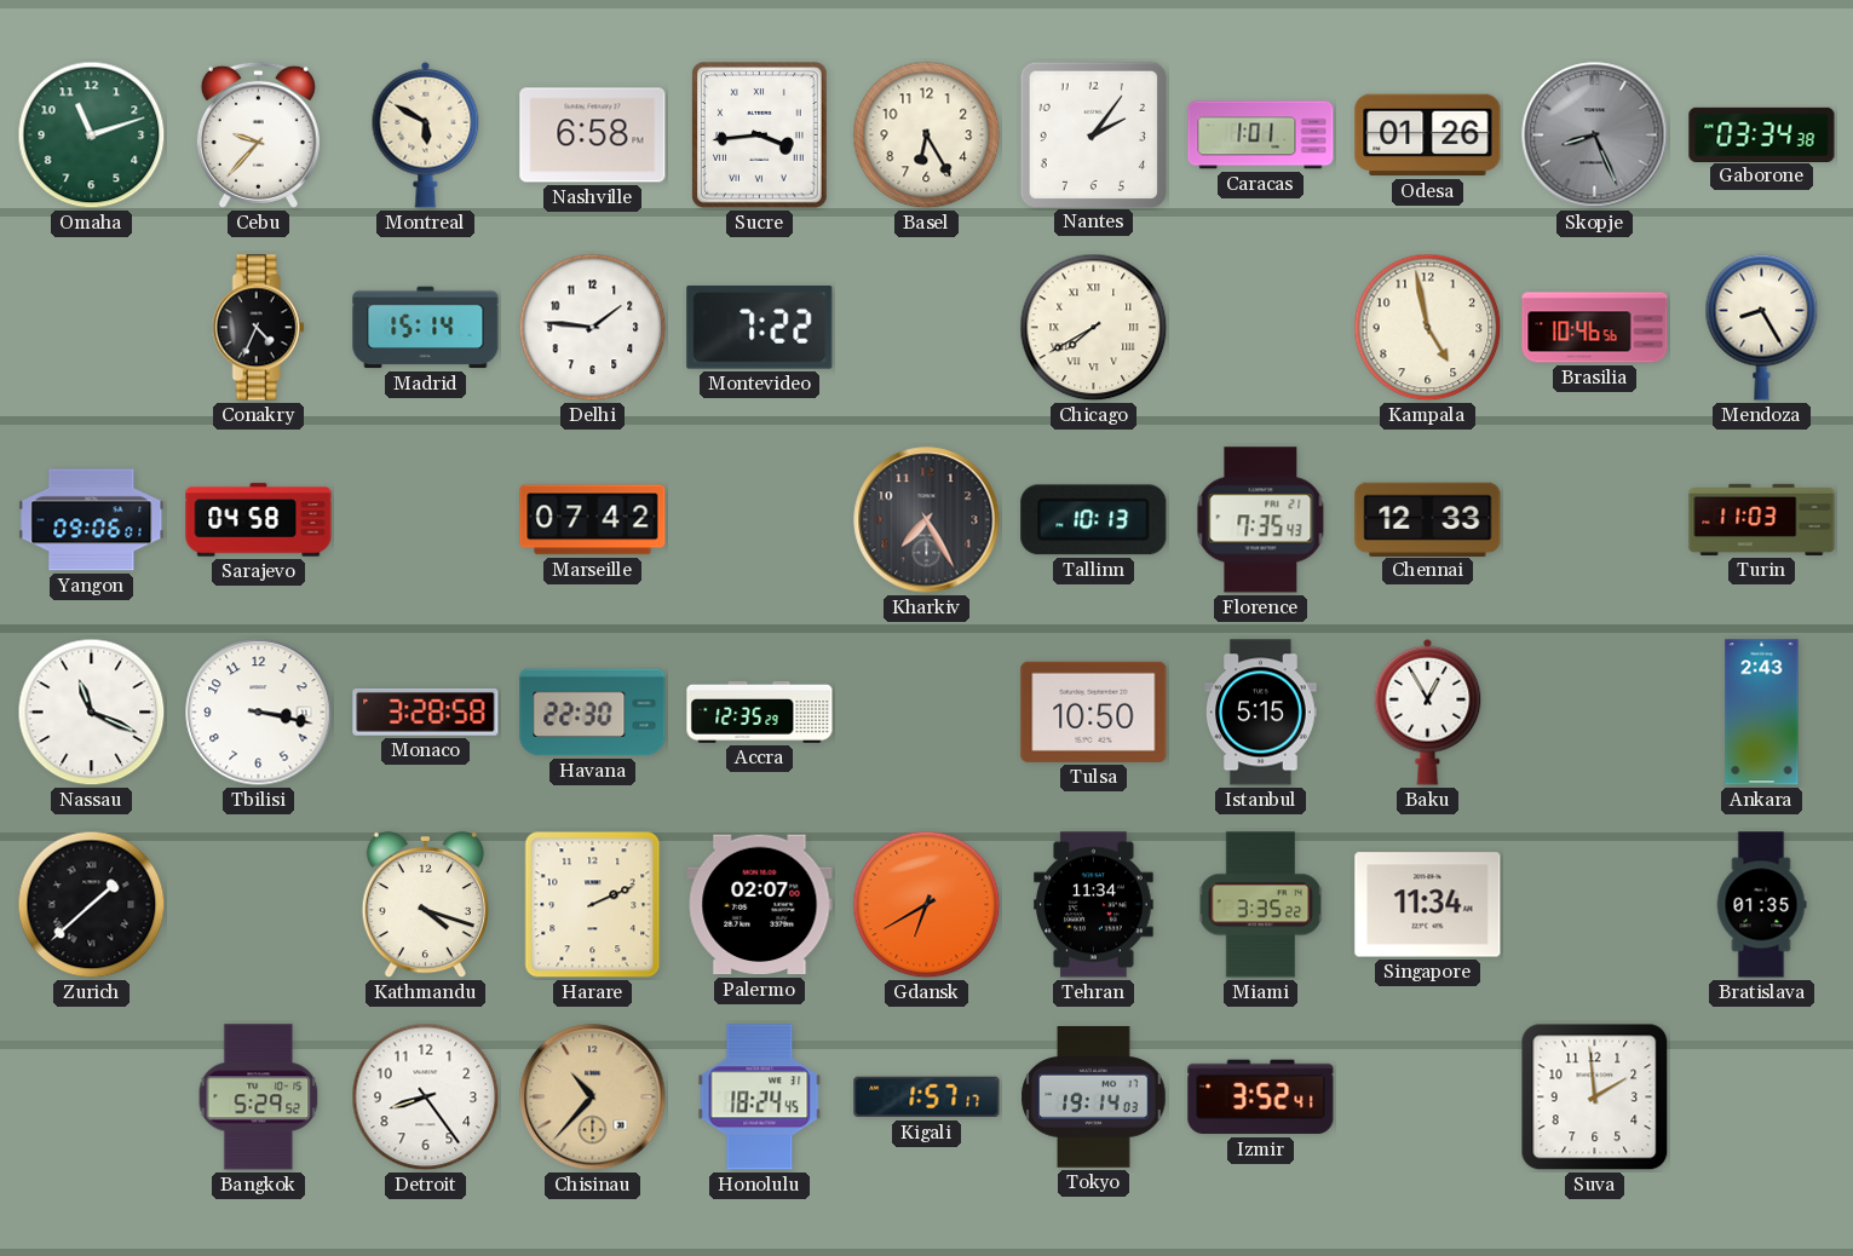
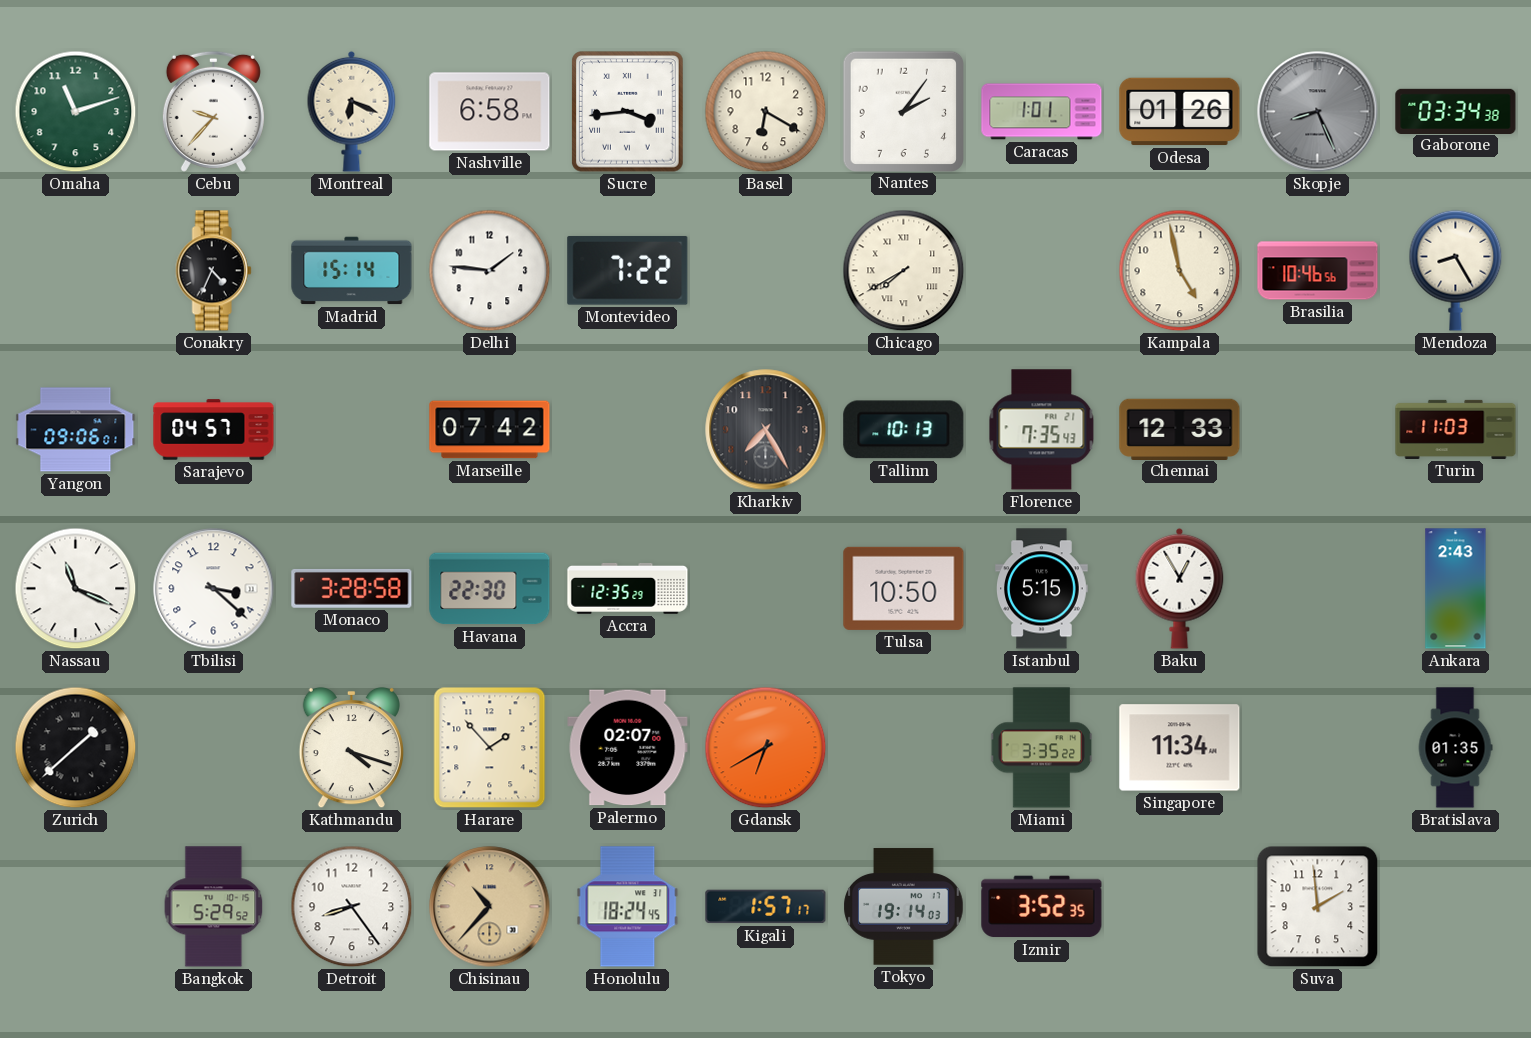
Montreal: 5:50 -> 6:19
Basel: 6:25 -> 6:20
Sarajevo: 04:58 -> 04:57
Tbilisi: 3:17 -> 3:22
Harare: 2:11 -> 1:53
Tehran: 11:34 -> none
Izmir: 3:52:41 -> 3:52:35
